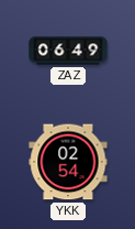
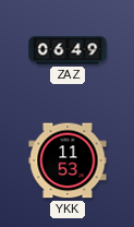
YKK: 02:54 -> 11:53
